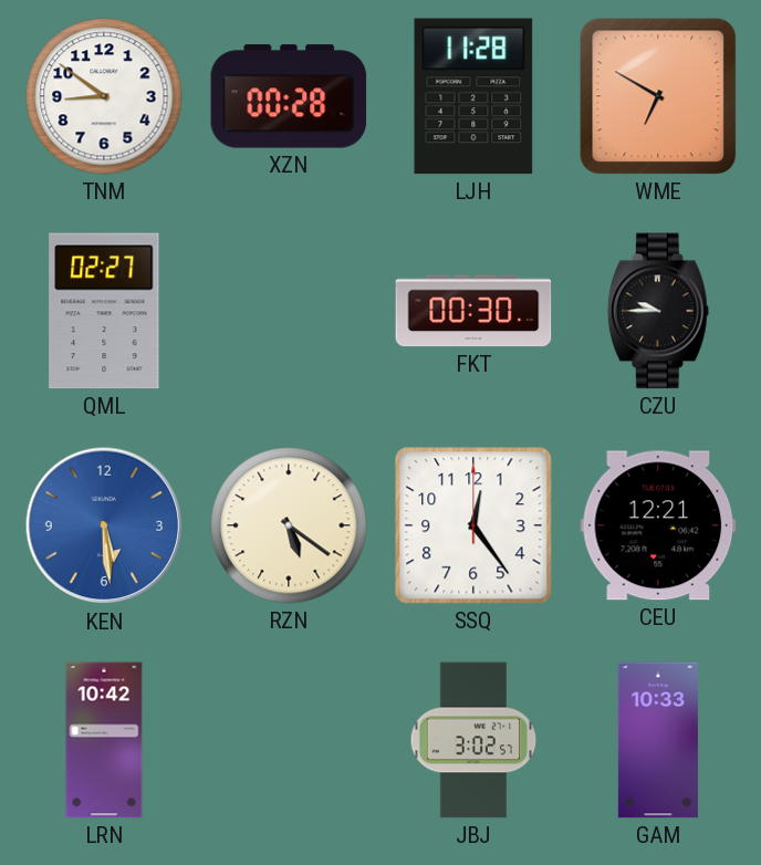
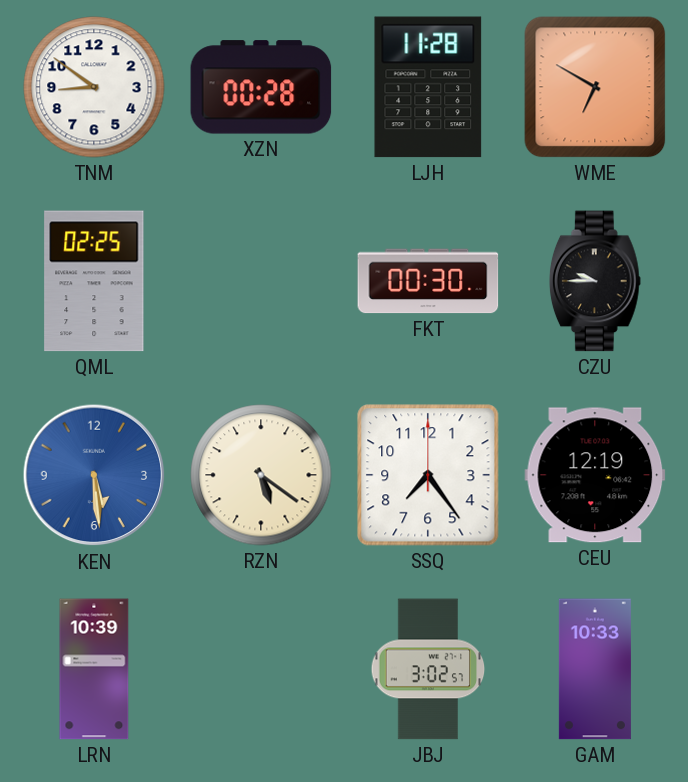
QML: 02:27 -> 02:25
SSQ: 12:24 -> 7:24
CEU: 12:21 -> 12:19
LRN: 10:42 -> 10:39
